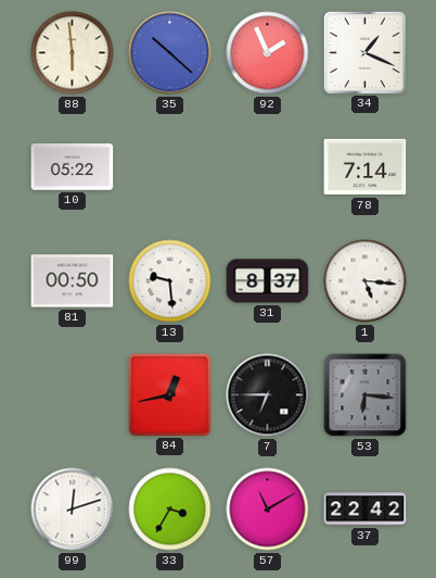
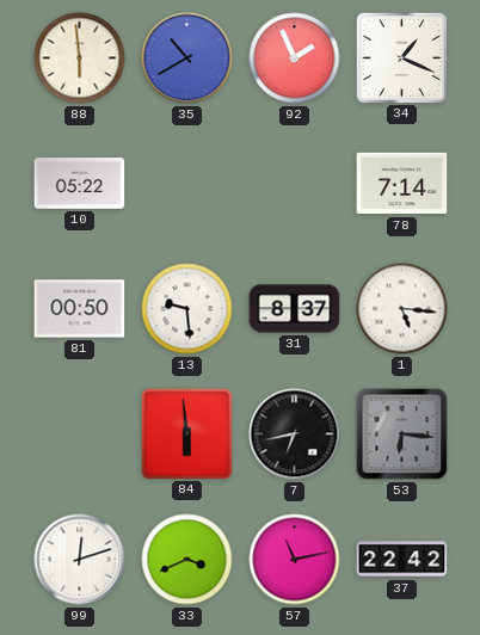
35: 10:22 -> 10:40
84: 12:43 -> 5:59
7: 6:45 -> 6:43
33: 3:35 -> 3:41
57: 11:10 -> 11:13
